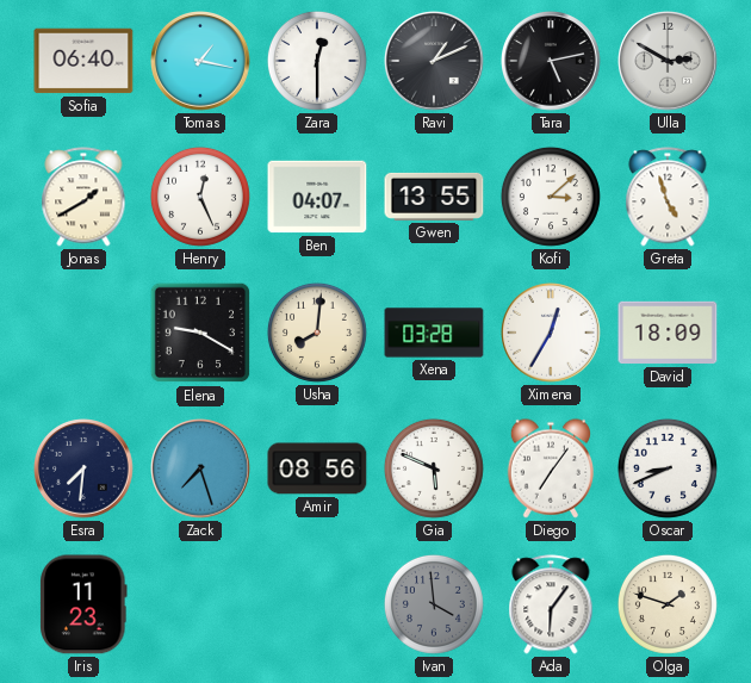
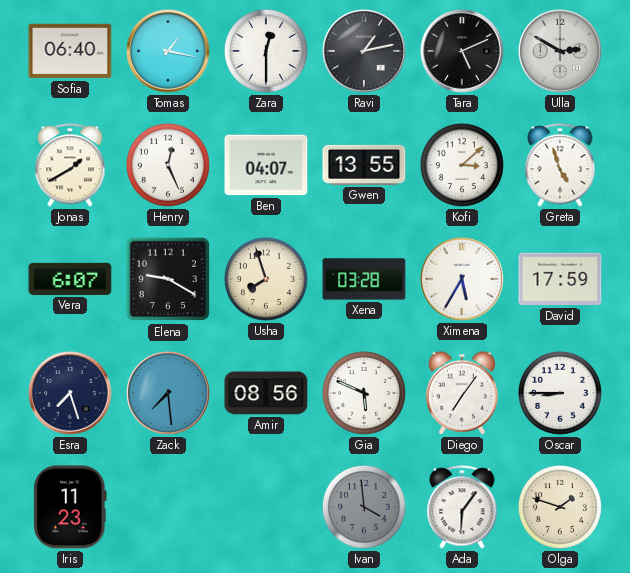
Ravi: 1:11 -> 1:13
Tara: 5:13 -> 5:11
Vera: none -> 6:07
Usha: 8:01 -> 7:57
Ximena: 12:35 -> 5:35
David: 18:09 -> 17:59
Esra: 7:31 -> 7:27
Zack: 7:27 -> 7:29
Oscar: 8:41 -> 8:45
